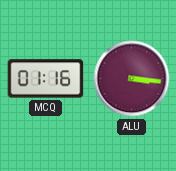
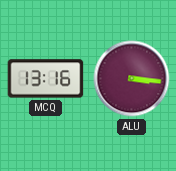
MCQ: 01:16 -> 13:16
